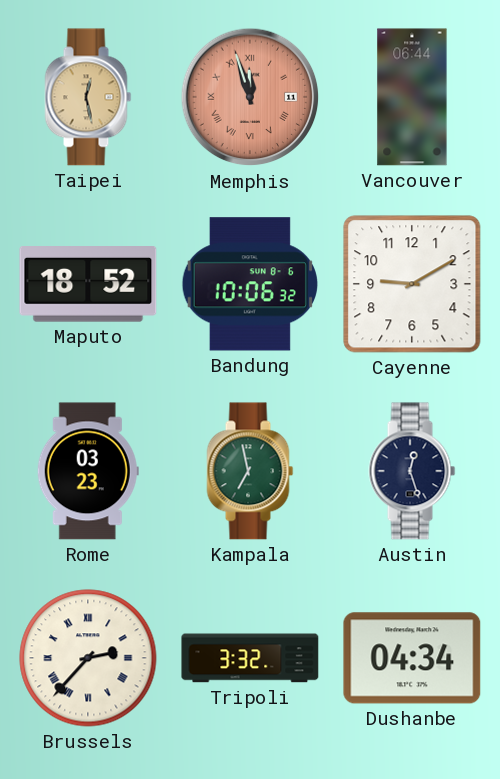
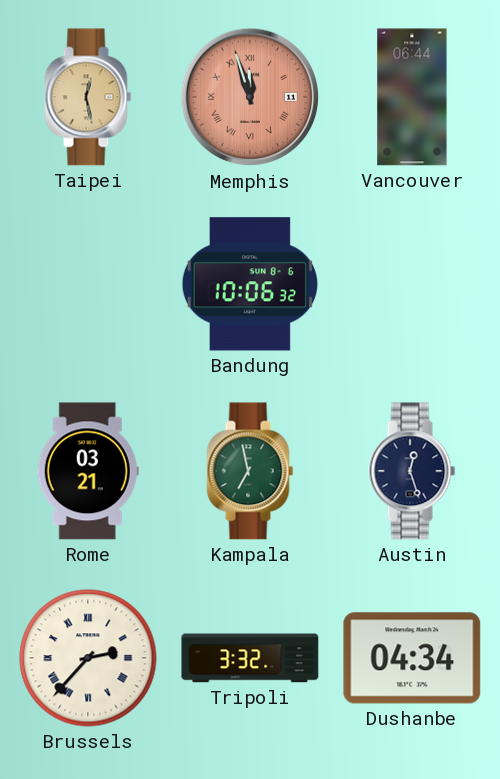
Maputo: 18:52 -> none
Cayenne: 9:10 -> none
Rome: 03:23 -> 03:21
